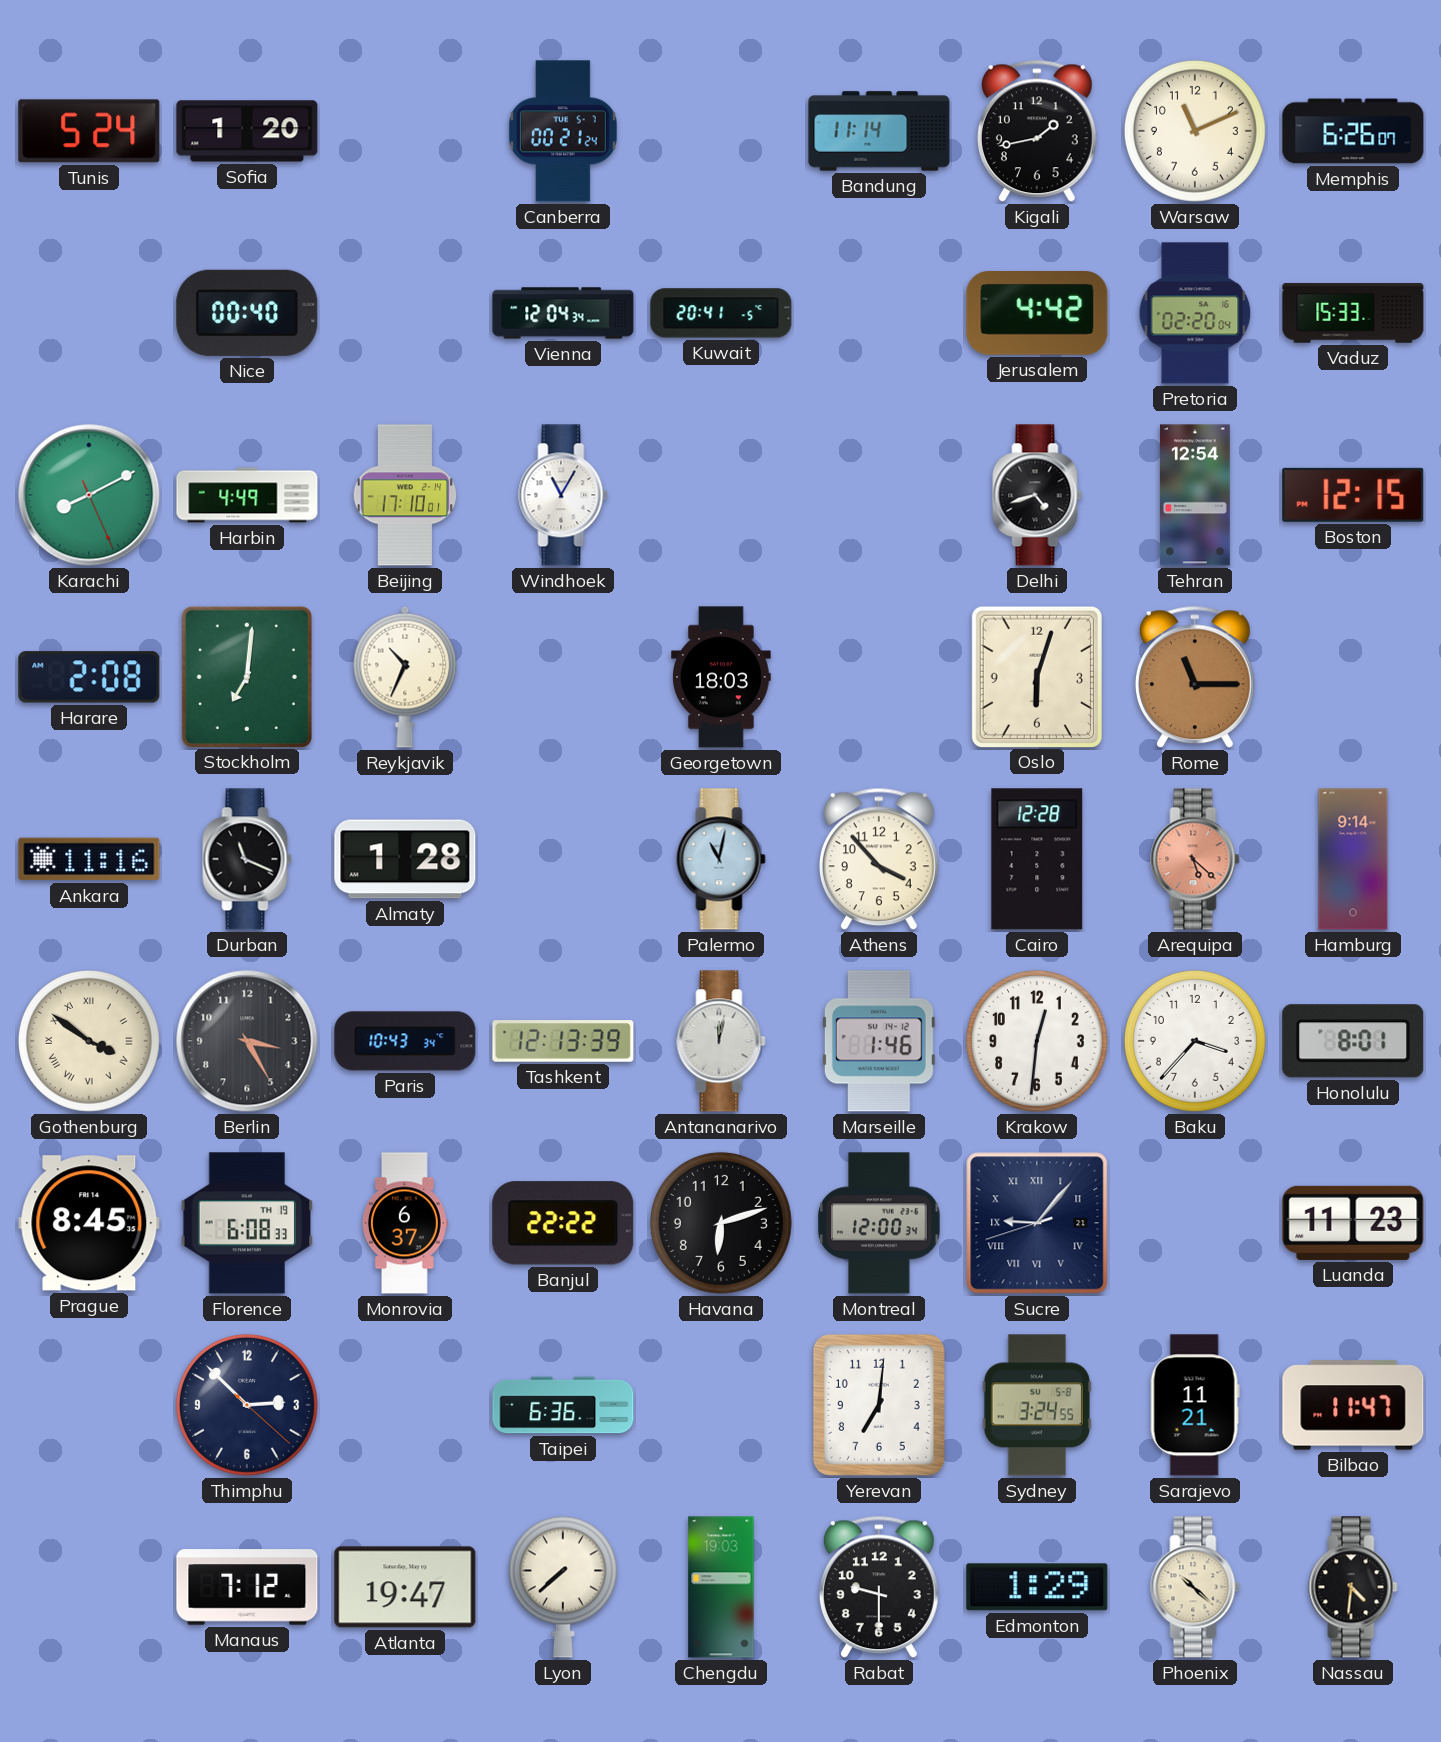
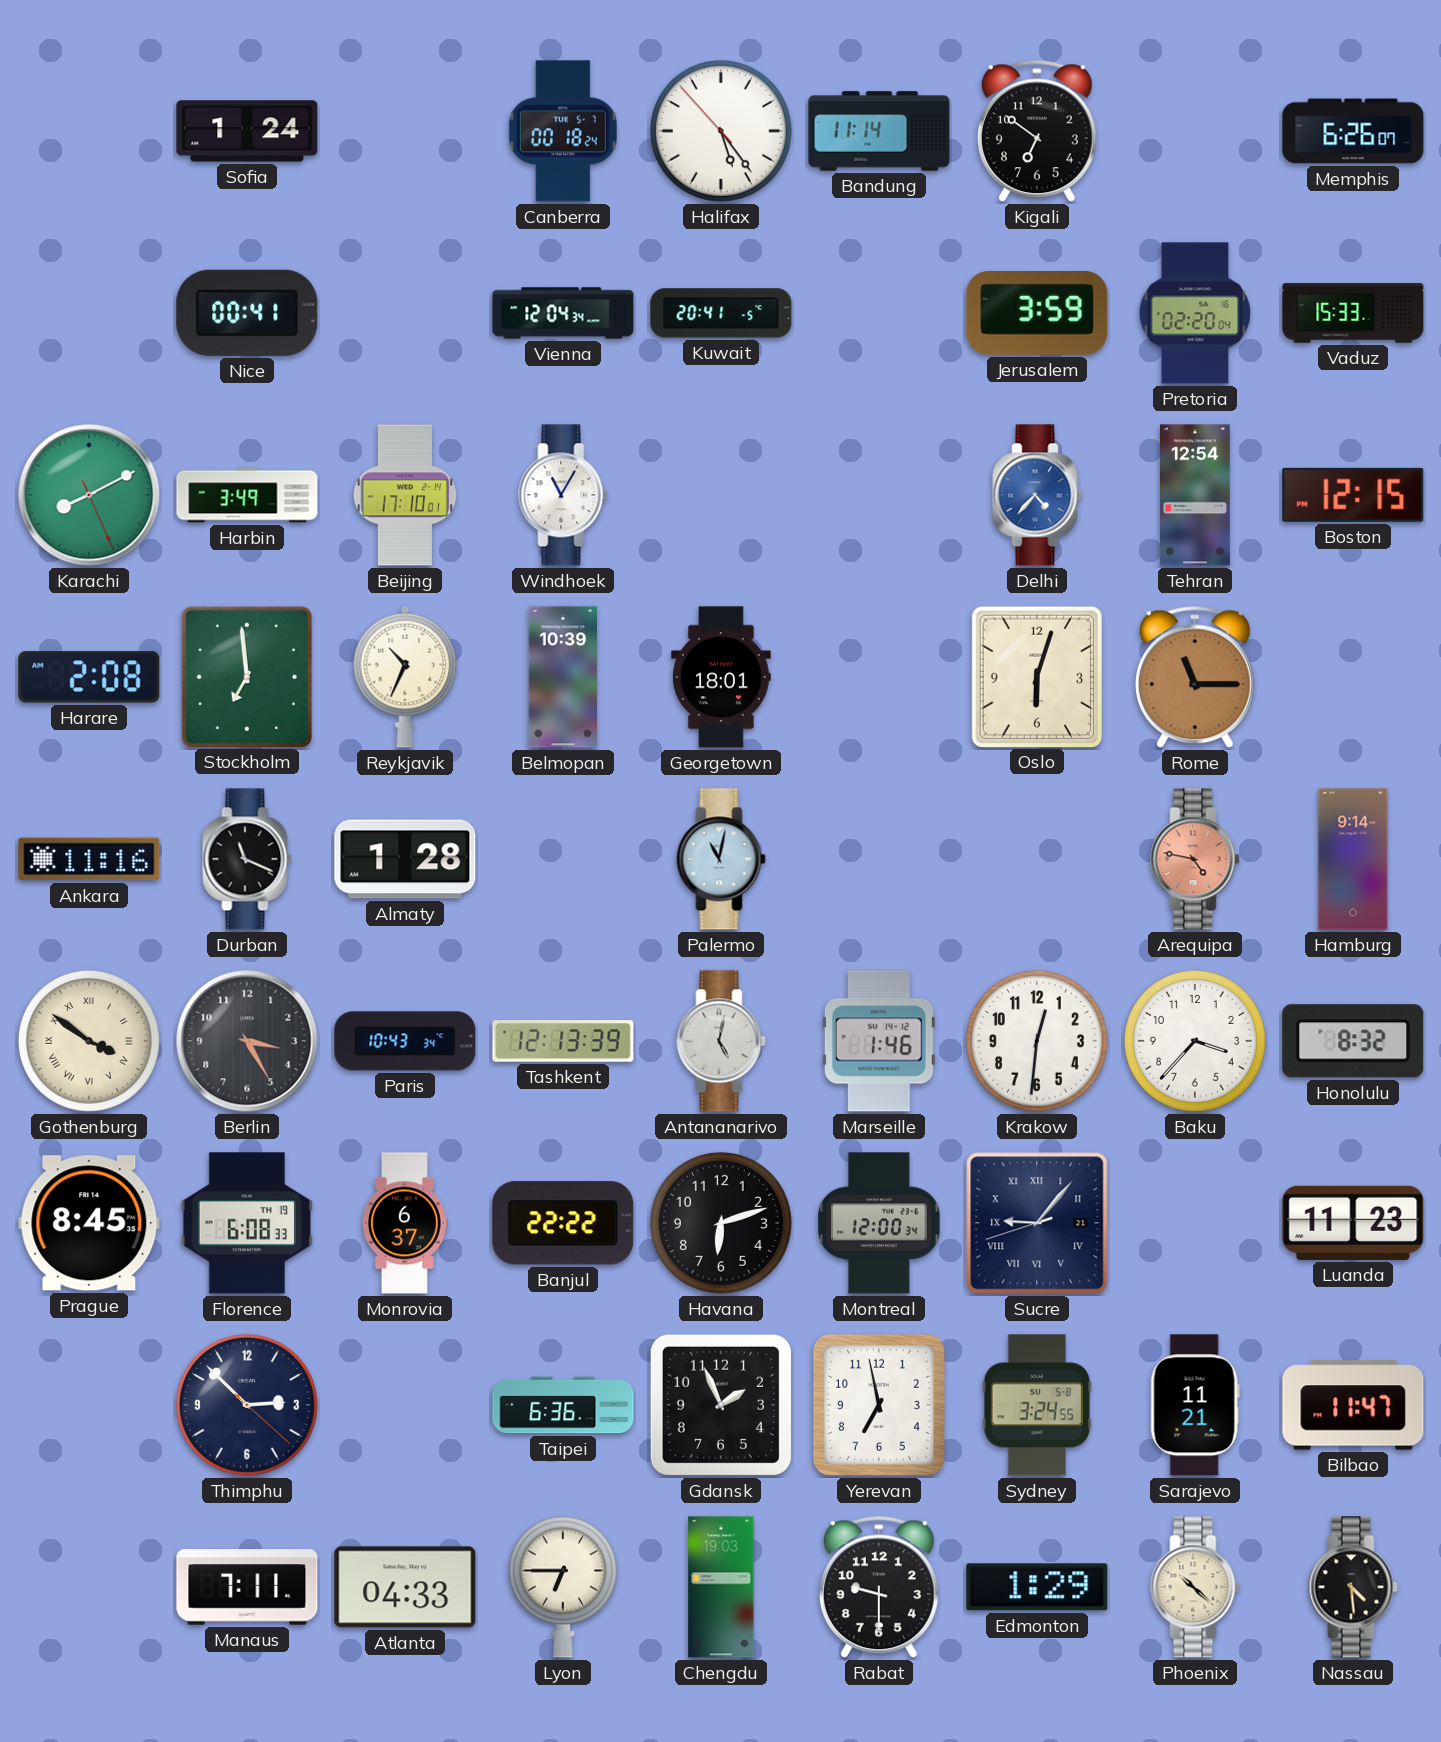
Tunis: 5:24 -> none
Sofia: 1:20 -> 1:24
Canberra: 00:21 -> 00:18
Halifax: none -> 5:23
Kigali: 1:43 -> 6:51
Warsaw: 11:11 -> none
Nice: 00:40 -> 00:41
Jerusalem: 4:42 -> 3:59
Harbin: 4:49 -> 3:49
Delhi: 4:42 -> 4:37
Delhi dial: black -> blue
Stockholm: 7:01 -> 6:59
Belmopan: none -> 10:39
Georgetown: 18:03 -> 18:01
Athens: 3:53 -> none
Cairo: 12:28 -> none
Arequipa: 5:22 -> 4:47
Antananarivo: 12:02 -> 5:02
Honolulu: 8:01 -> 8:32
Gdansk: none -> 1:56
Yerevan: 7:01 -> 6:58
Manaus: 7:12 -> 7:11
Atlanta: 19:47 -> 04:33
Lyon: 7:38 -> 6:45
Nassau: 4:31 -> 4:29
